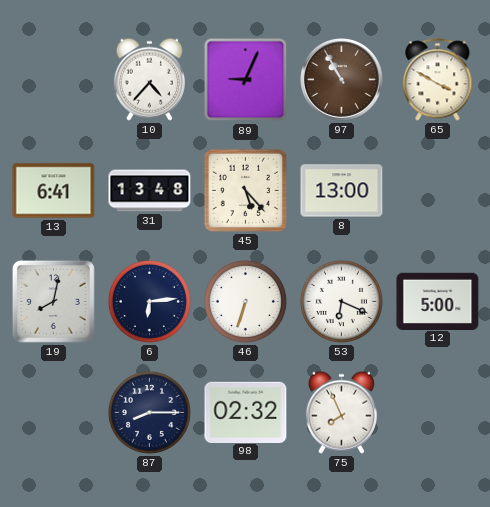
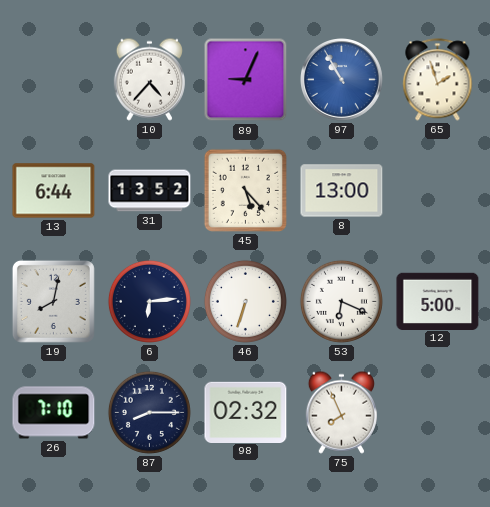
97 dial: brown -> blue
65: 3:50 -> 1:57
13: 6:41 -> 6:44
31: 13:48 -> 13:52
26: none -> 7:10
